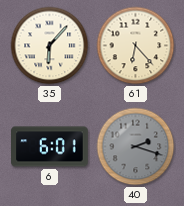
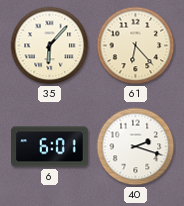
40 dial: grey -> white
